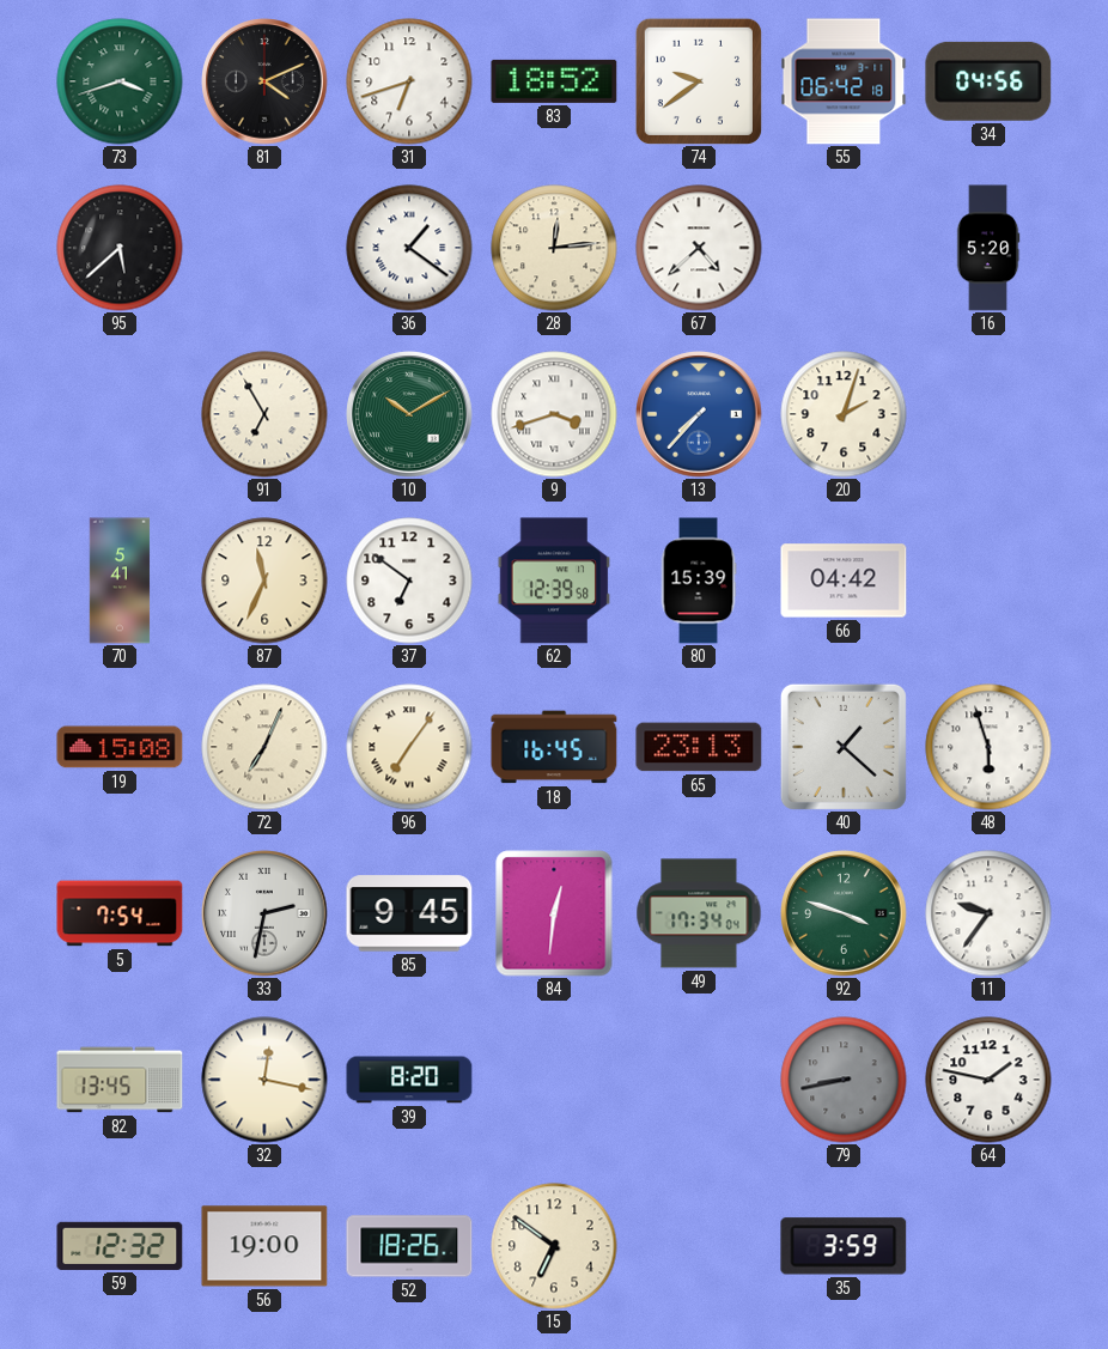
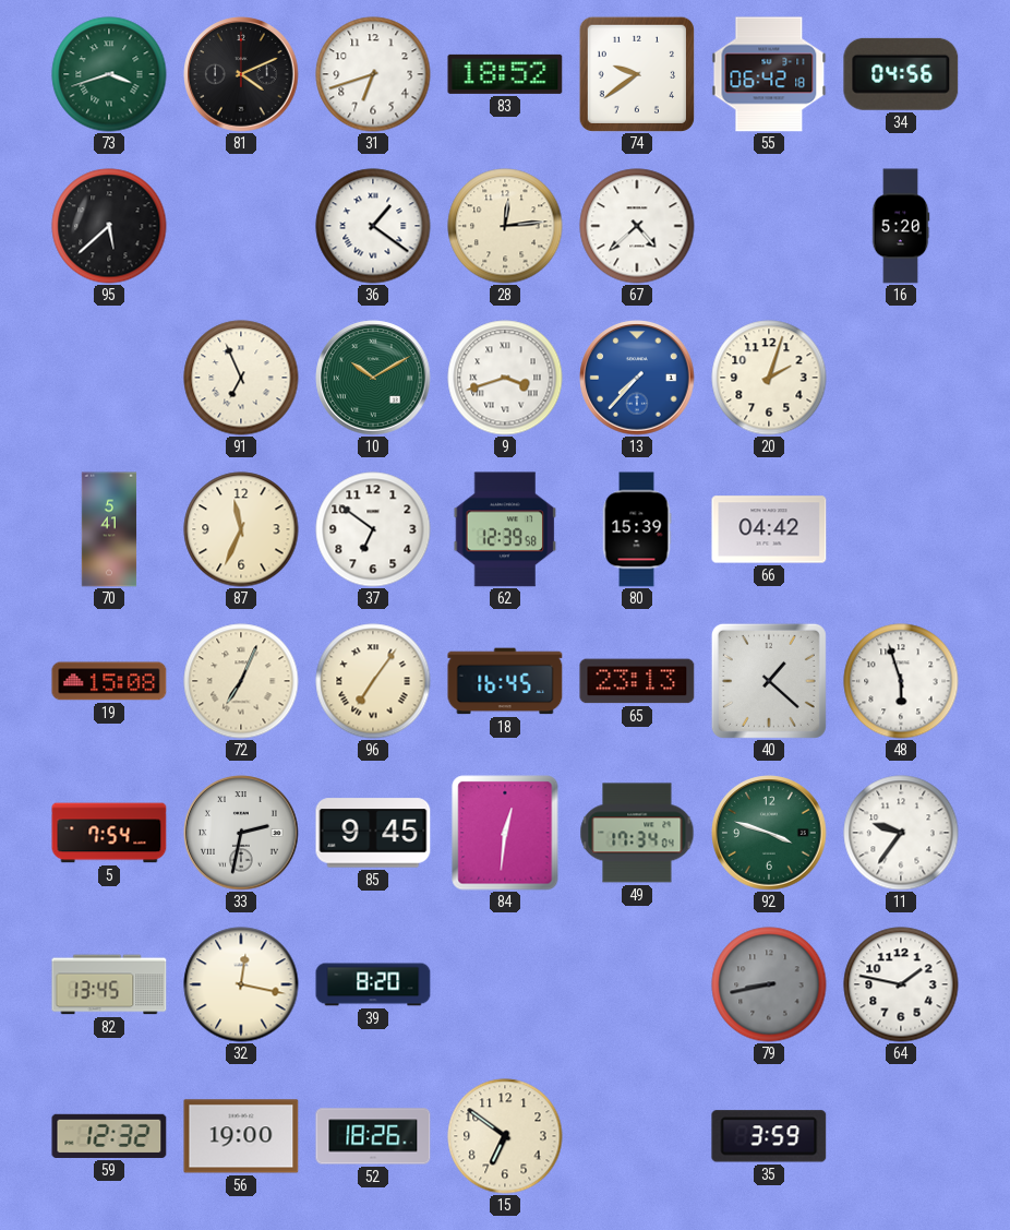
91: 6:55 -> 6:56
